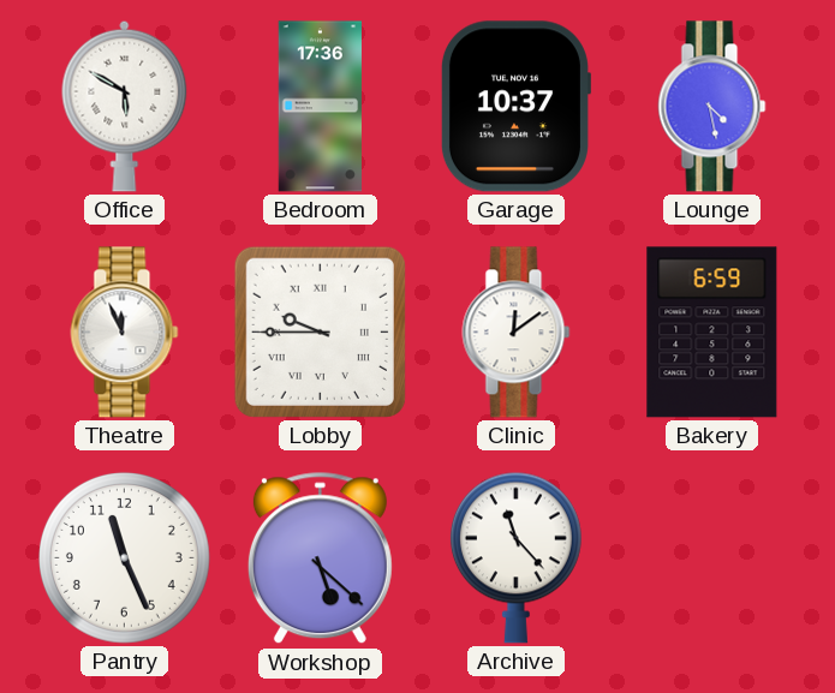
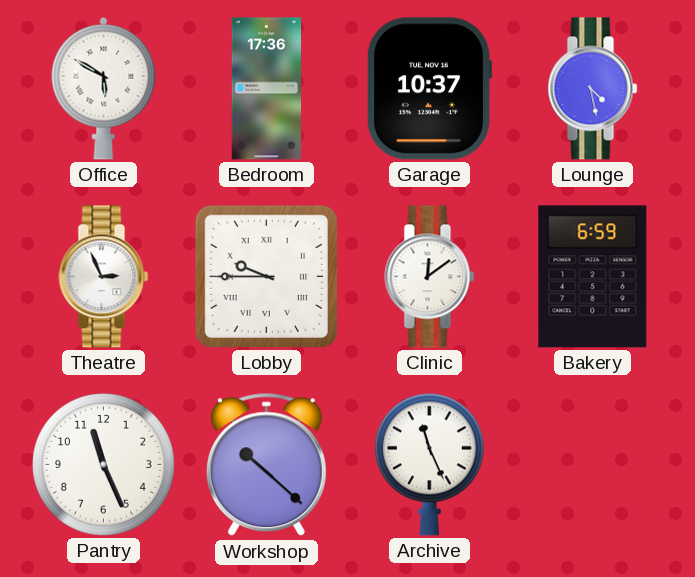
Theatre: 11:56 -> 2:56
Workshop: 5:22 -> 10:22
Archive: 11:23 -> 11:26
